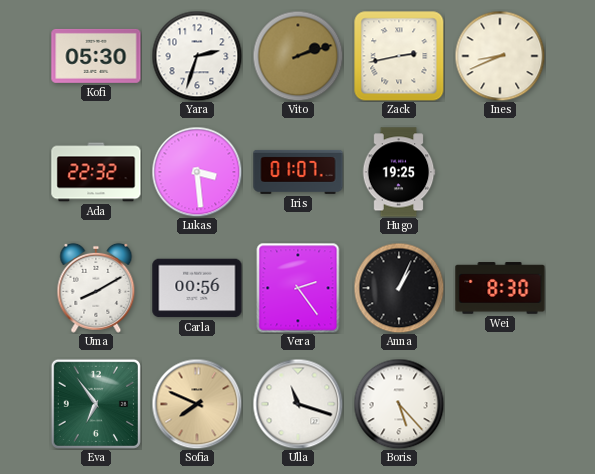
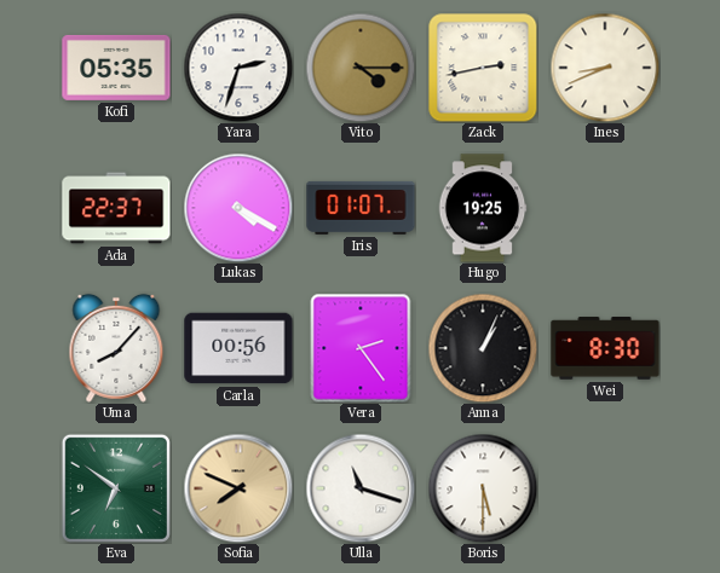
Kofi: 05:30 -> 05:35
Vito: 2:12 -> 4:15
Ada: 22:32 -> 22:37
Lukas: 3:29 -> 4:20
Uma: 8:10 -> 8:07
Eva: 6:54 -> 6:51
Boris: 5:23 -> 5:30
